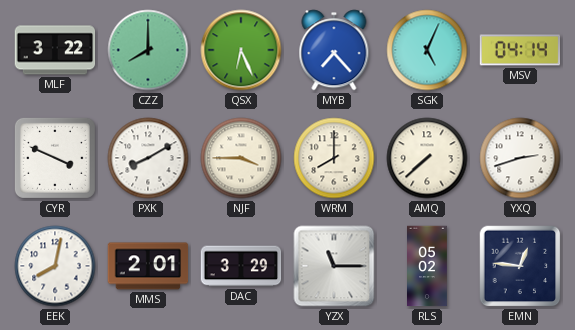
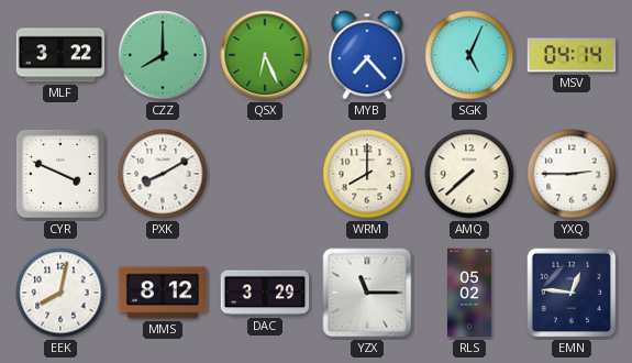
NJF: 3:45 -> none
YXQ: 2:42 -> 2:45
MMS: 2:01 -> 8:12
